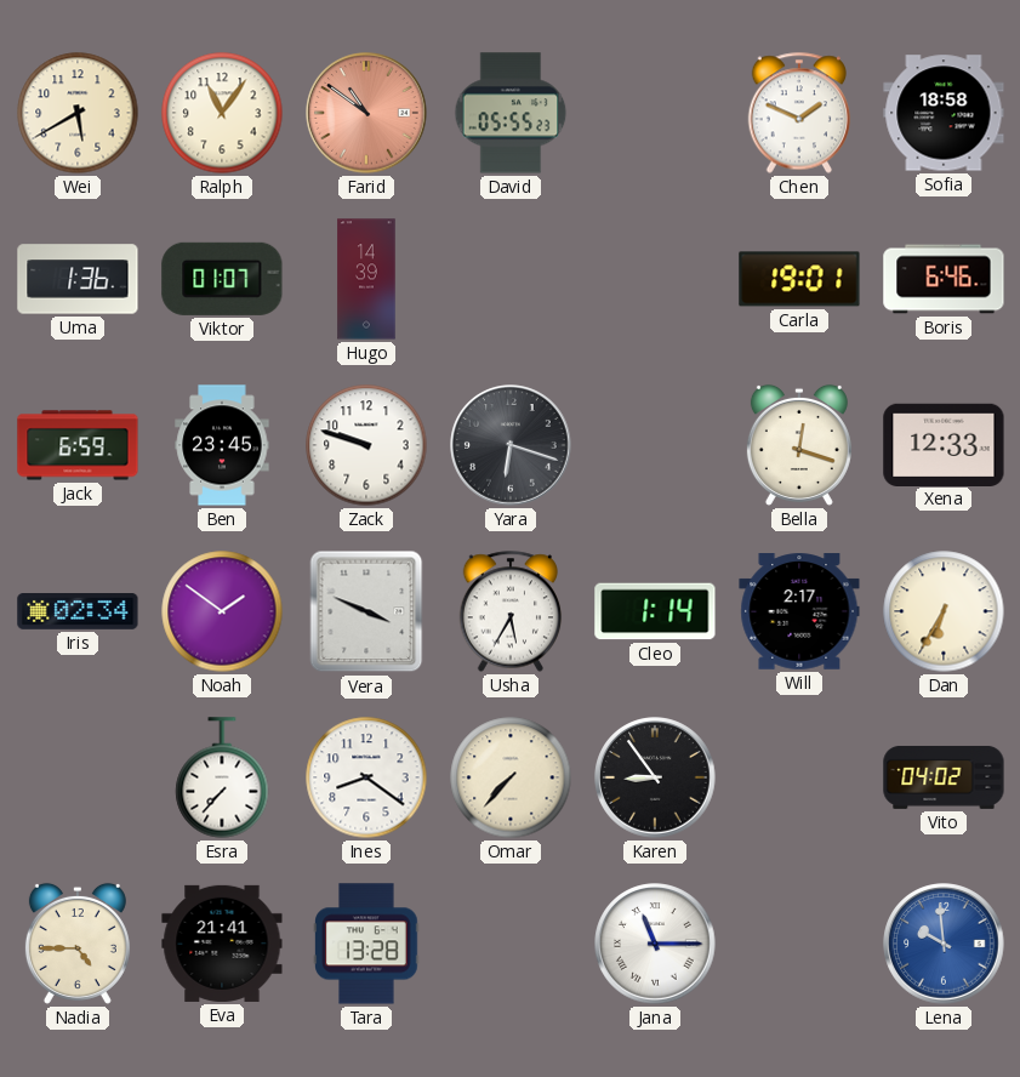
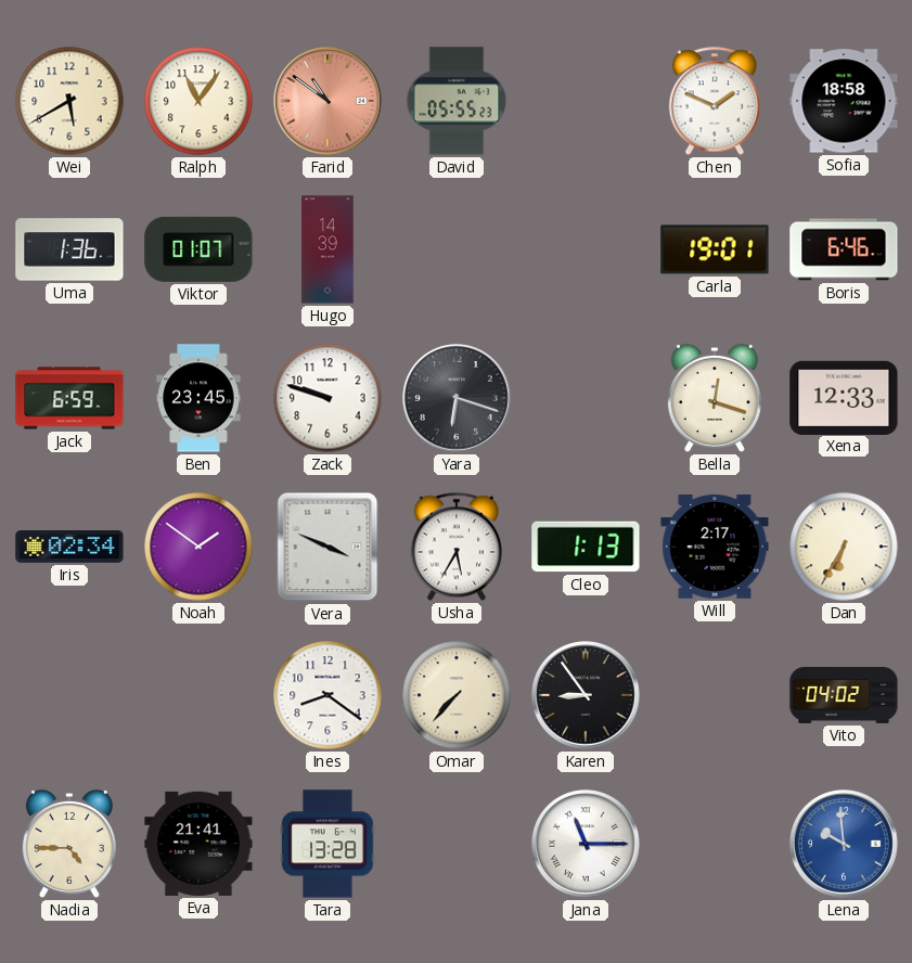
Cleo: 1:14 -> 1:13
Esra: 7:37 -> none
